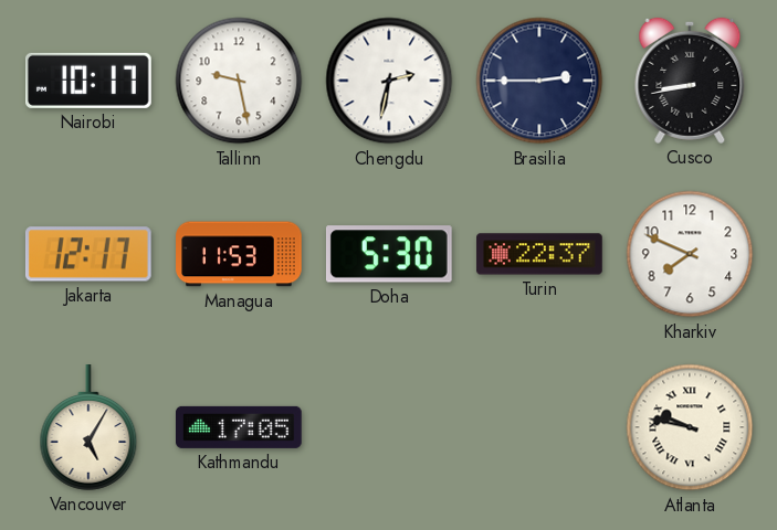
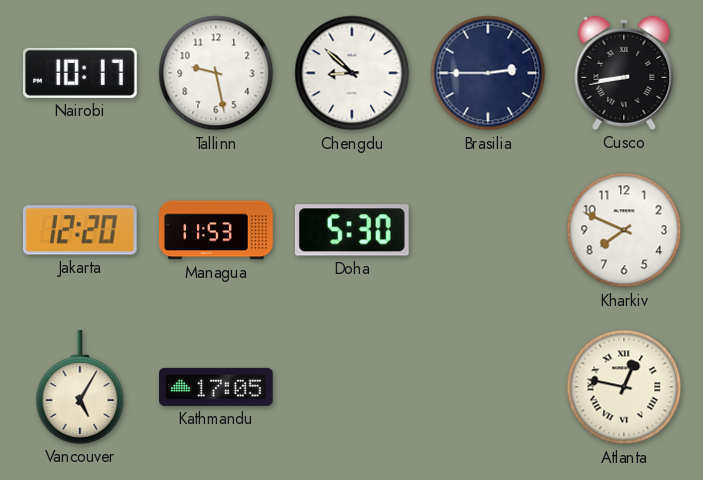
Chengdu: 2:32 -> 8:52
Jakarta: 12:17 -> 12:20
Turin: 22:37 -> none
Atlanta: 9:47 -> 12:47
